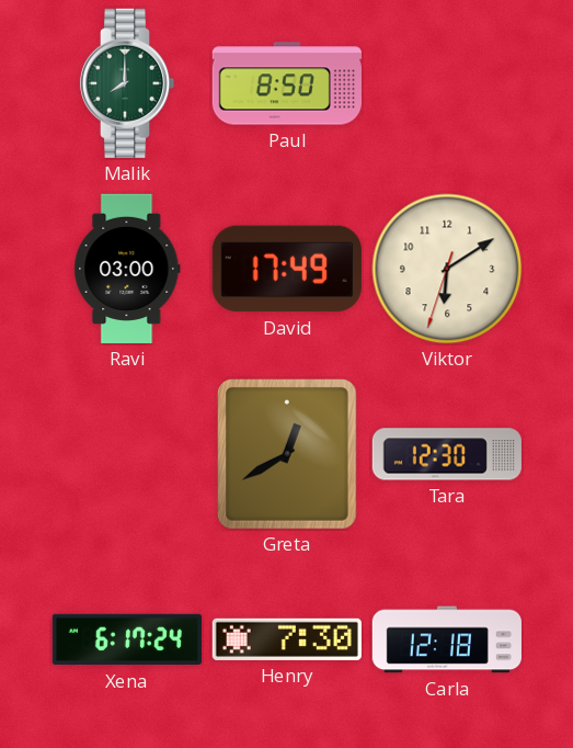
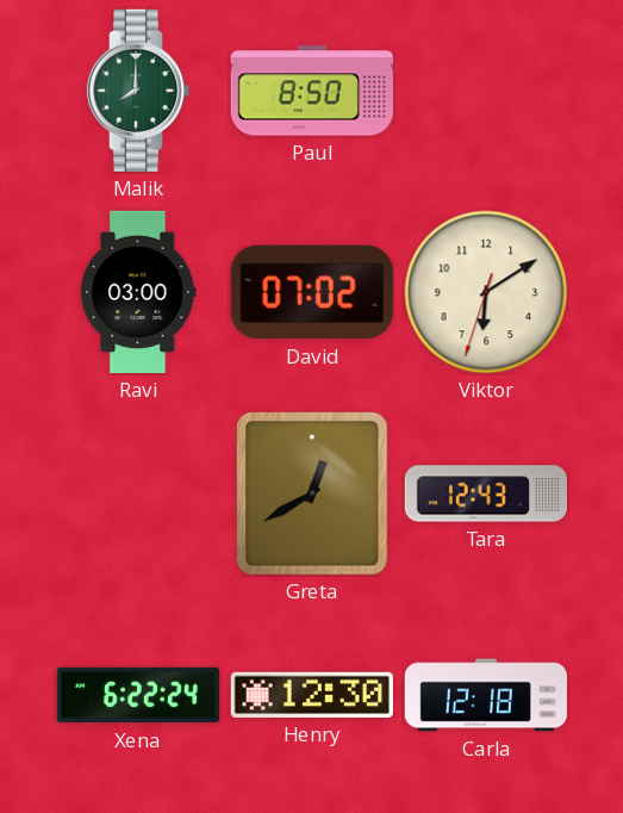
David: 17:49 -> 07:02
Tara: 12:30 -> 12:43
Xena: 6:17 -> 6:22
Henry: 7:30 -> 12:30
